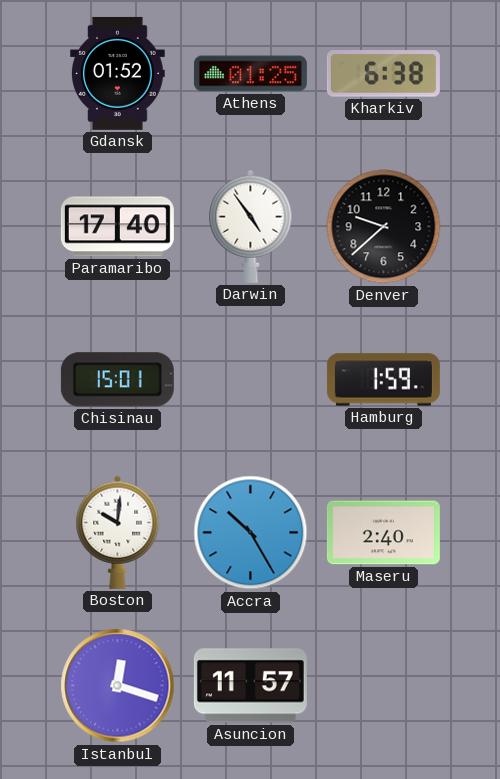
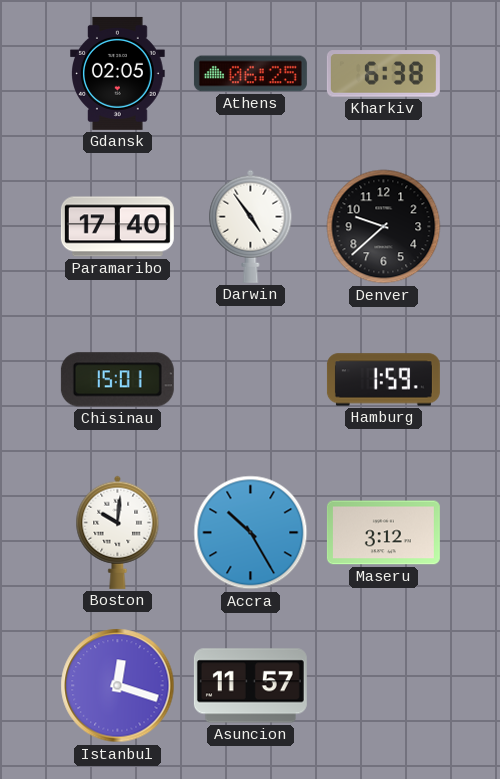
Gdansk: 01:52 -> 02:05
Athens: 01:25 -> 06:25
Maseru: 2:40 -> 3:12
